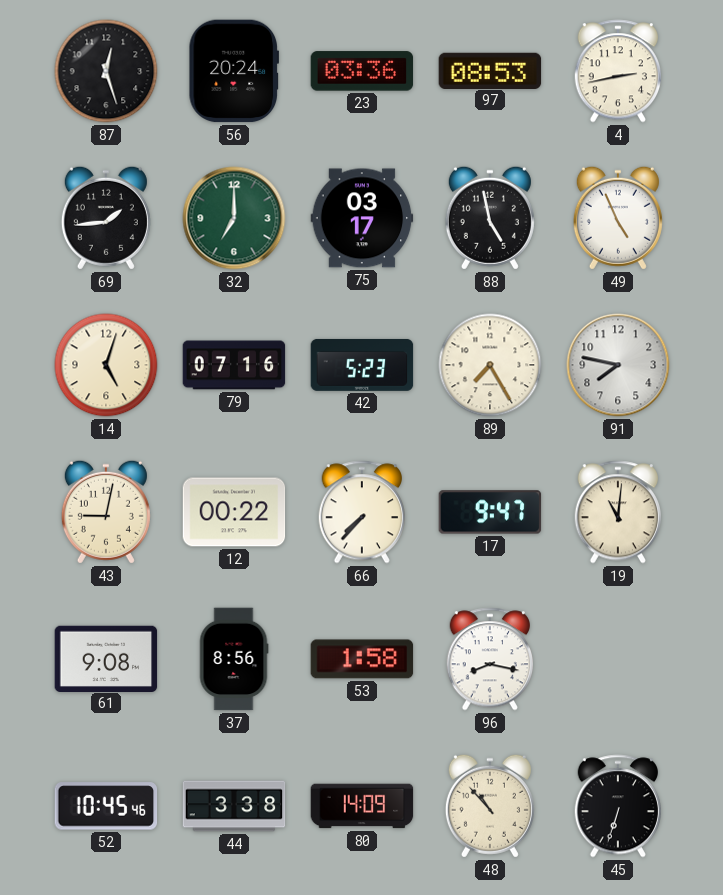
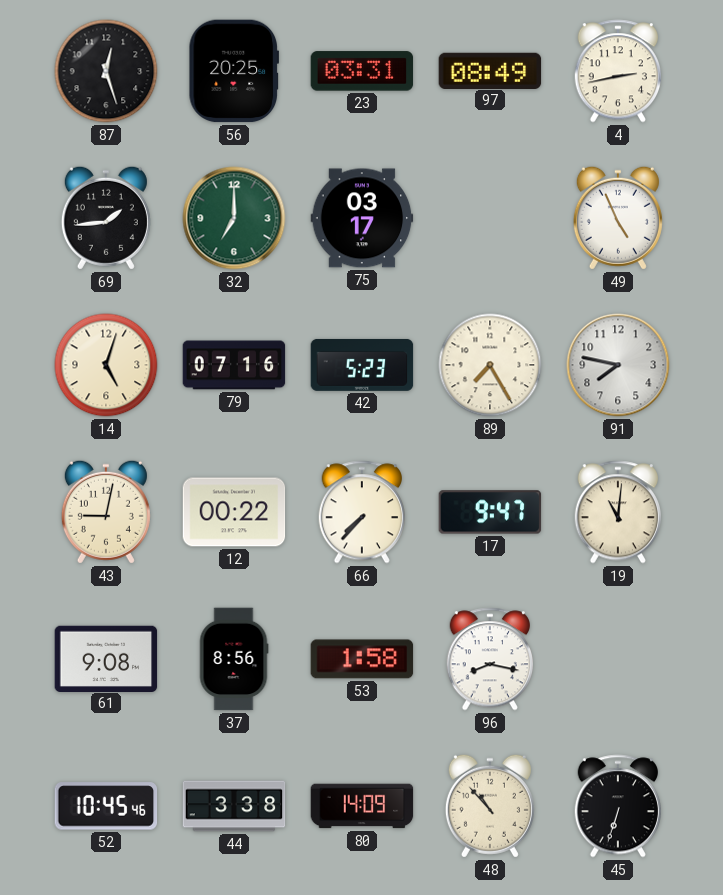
56: 20:24 -> 20:25
23: 03:36 -> 03:31
97: 08:53 -> 08:49
88: 4:58 -> none
